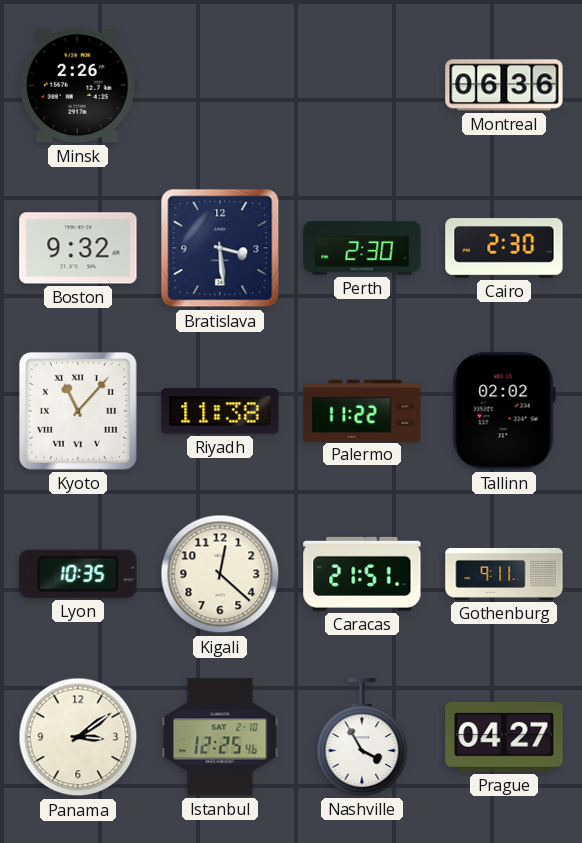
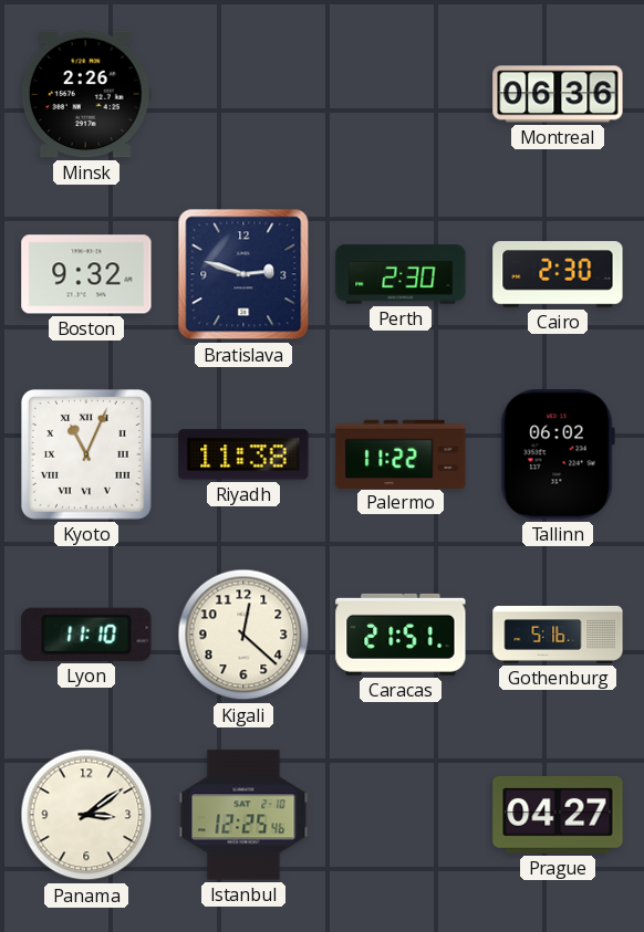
Bratislava: 3:29 -> 2:48
Kyoto: 11:07 -> 11:04
Tallinn: 02:02 -> 06:02
Lyon: 10:35 -> 11:10
Gothenburg: 9:11 -> 5:16
Nashville: 3:55 -> none
